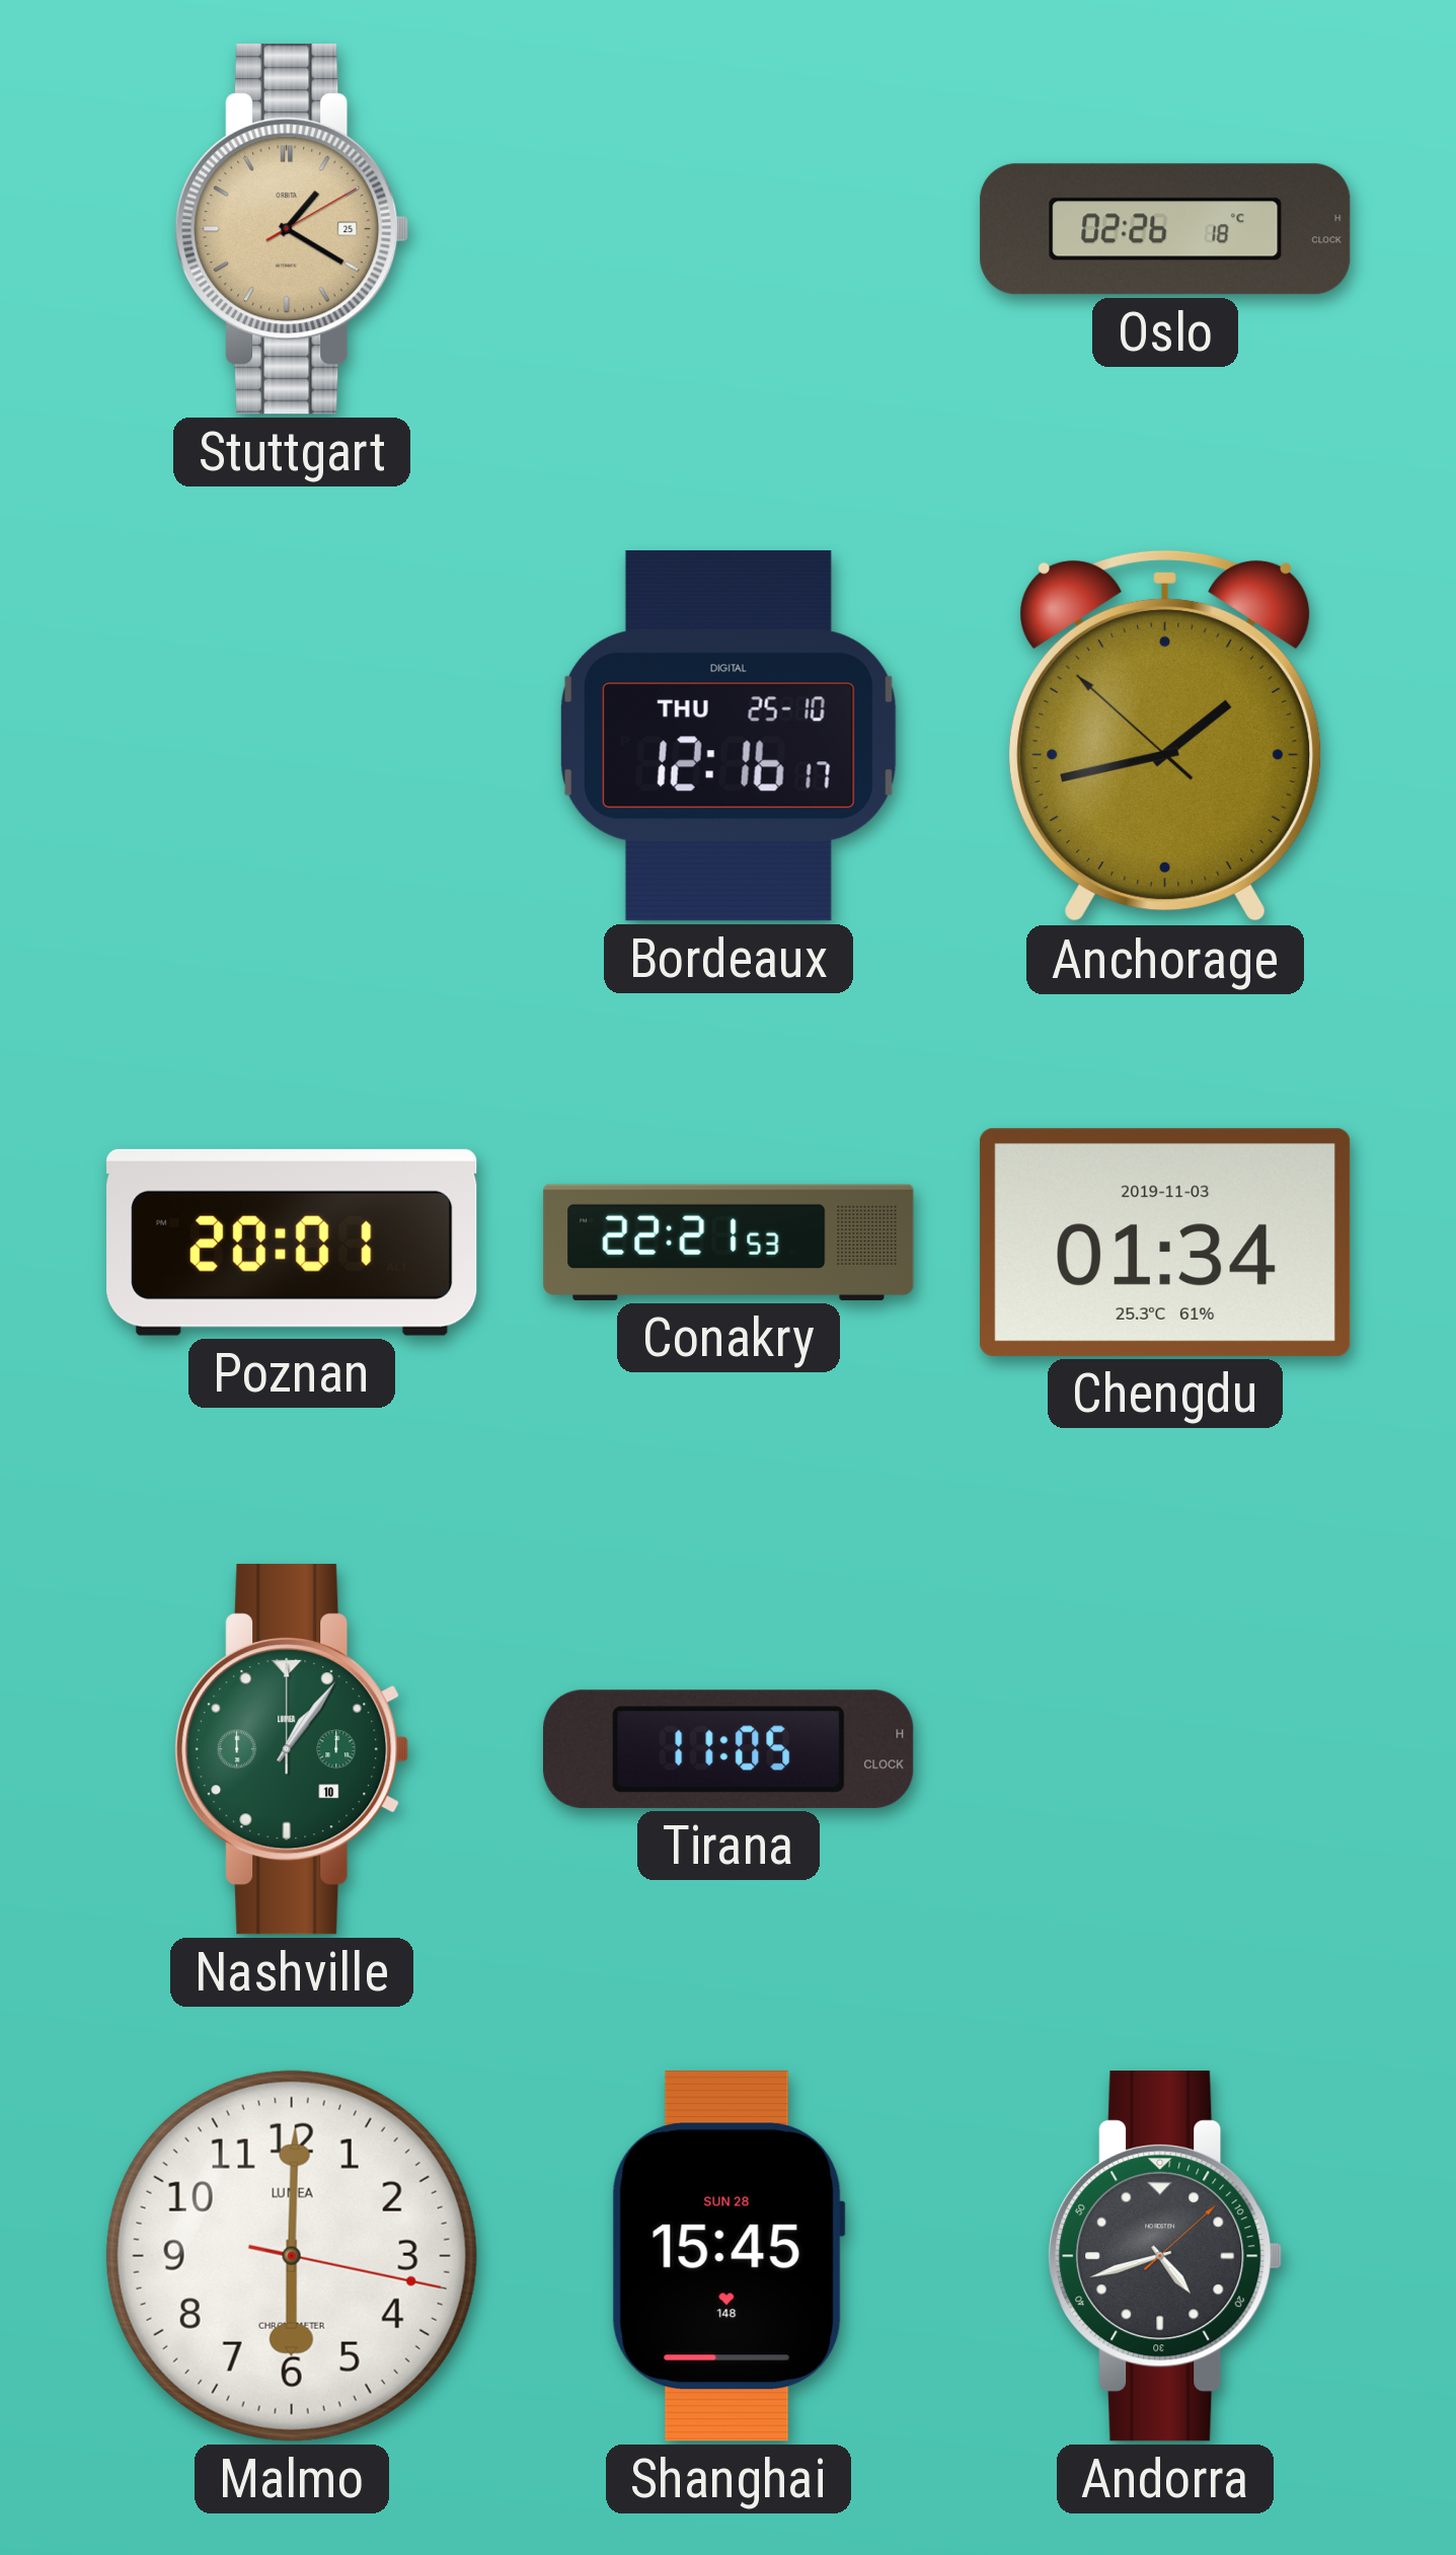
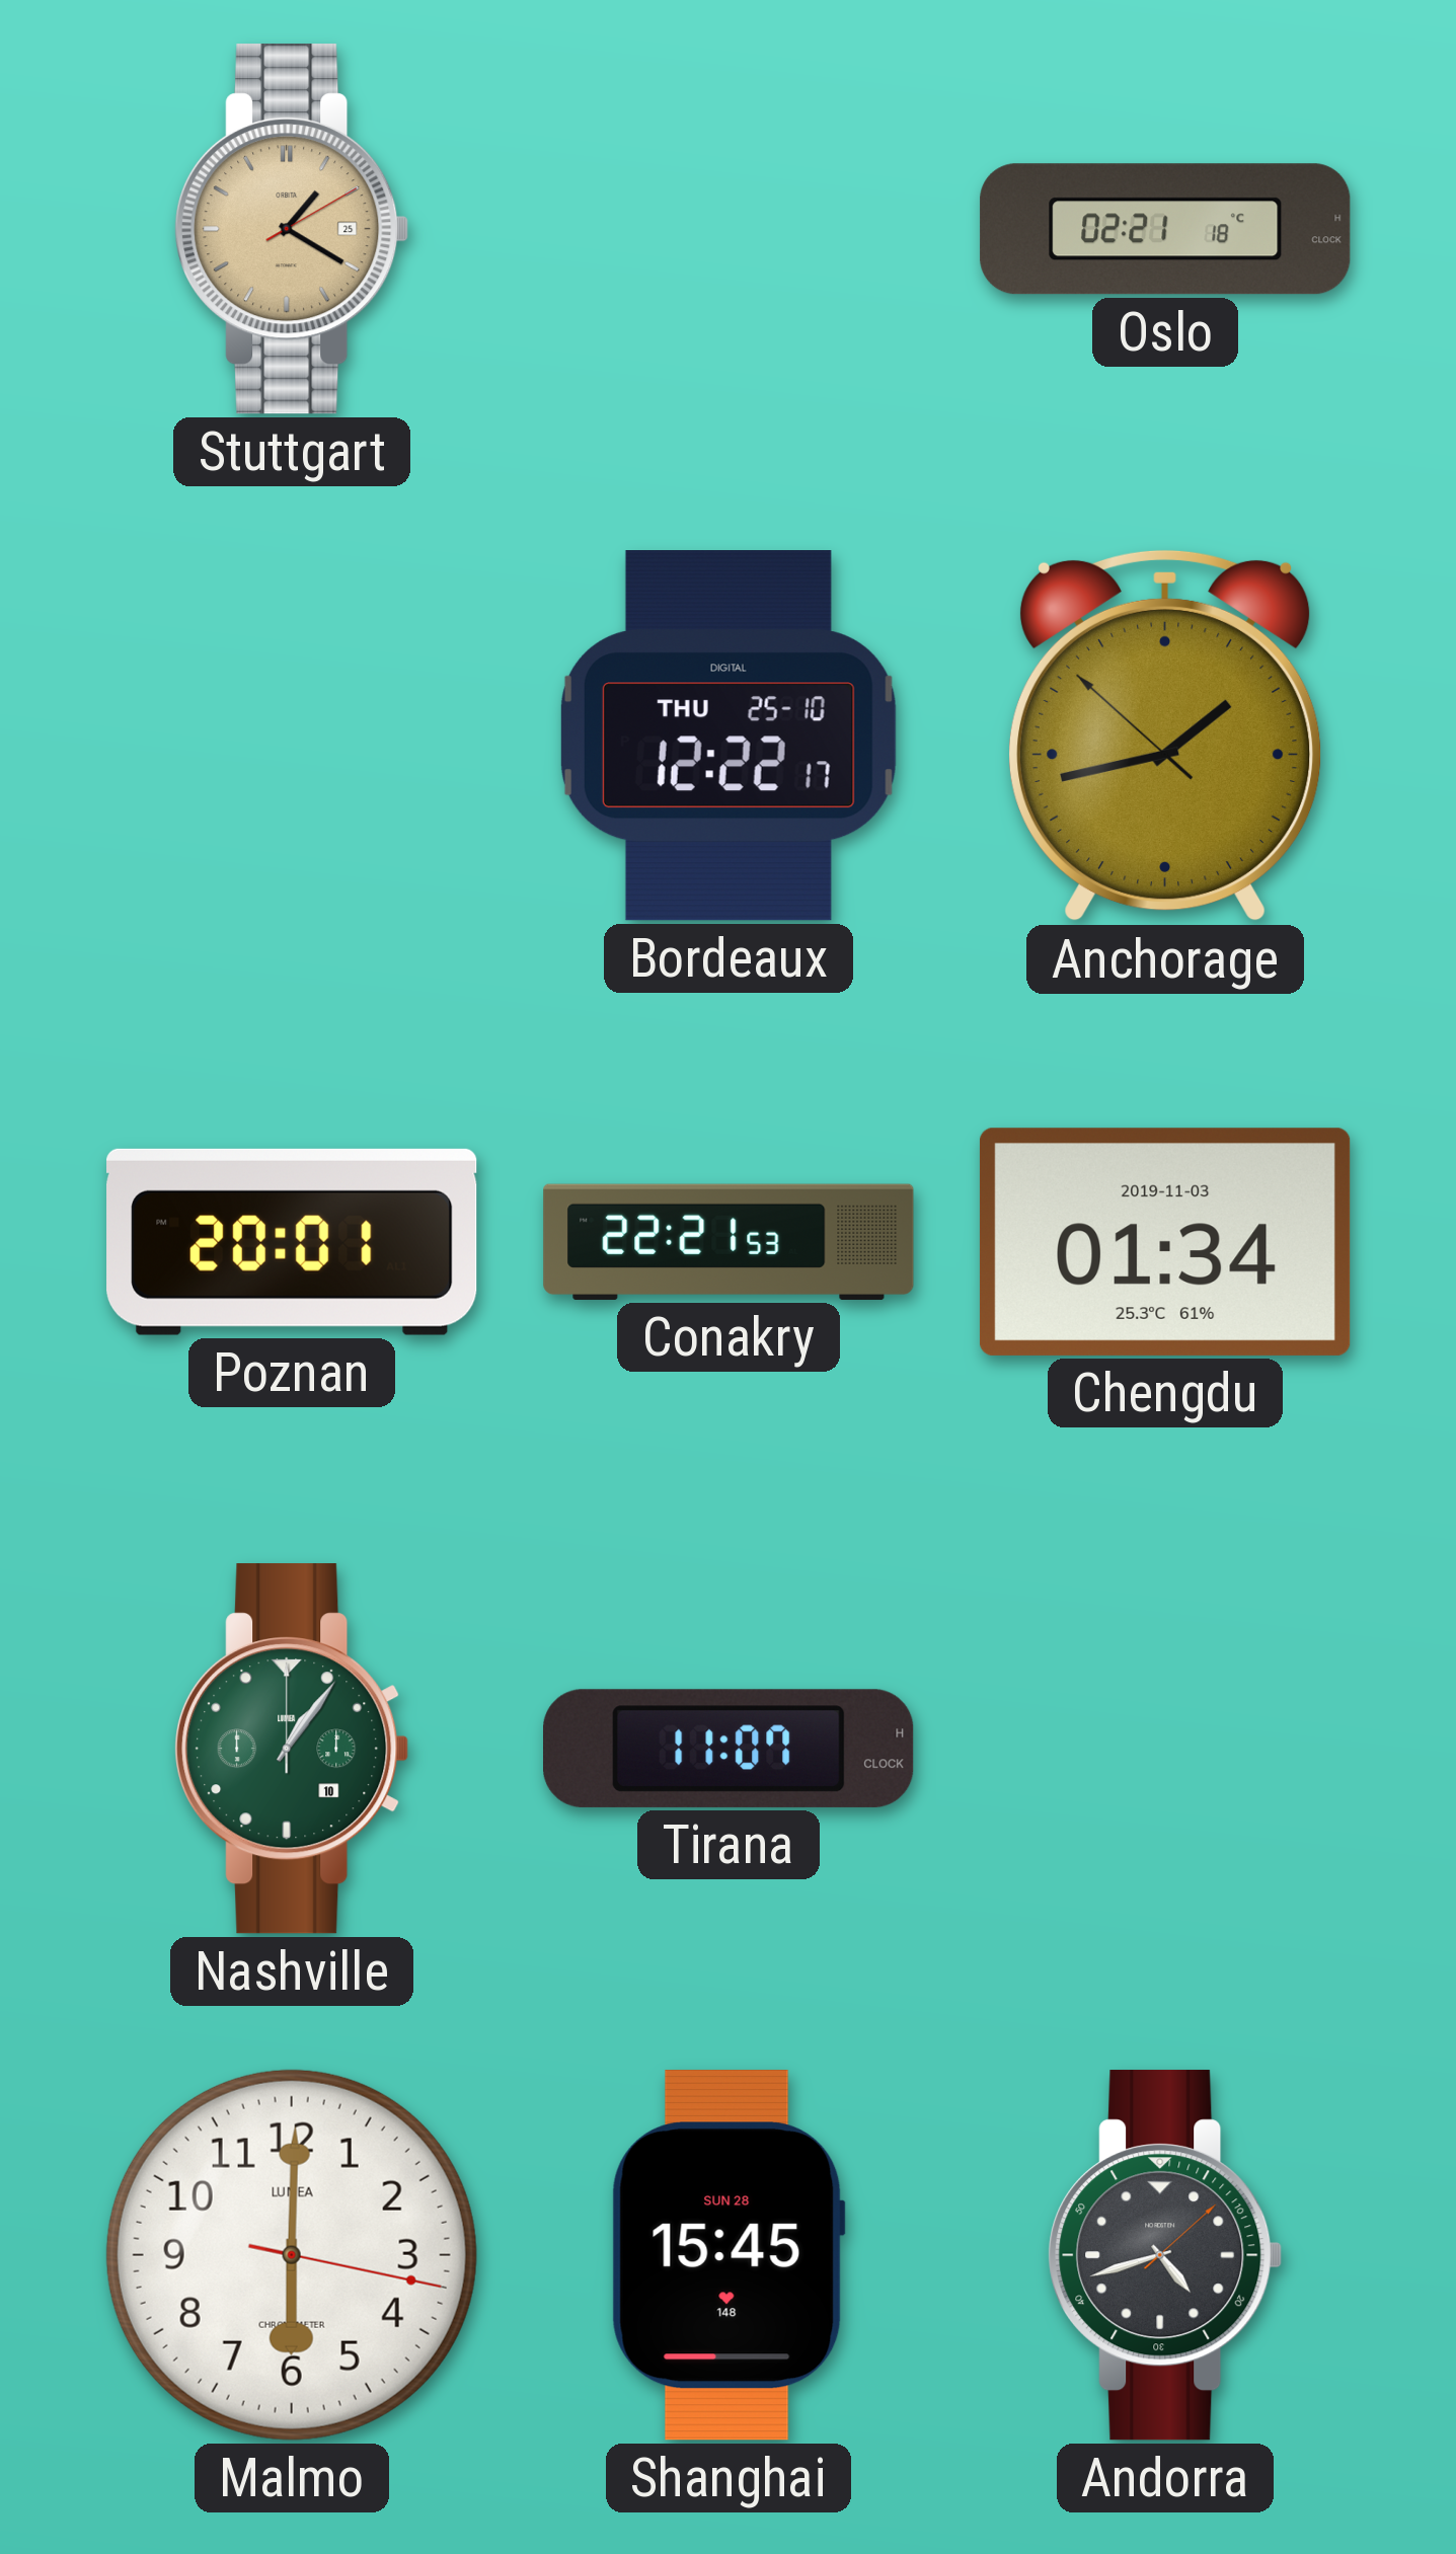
Oslo: 02:26 -> 02:21
Bordeaux: 12:16 -> 12:22
Tirana: 11:05 -> 11:07
